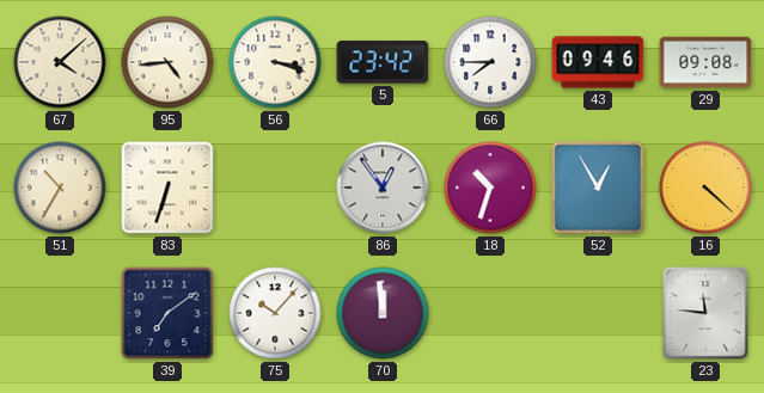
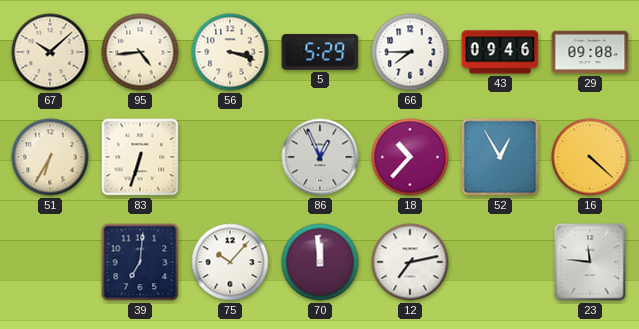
67: 4:08 -> 10:08
5: 23:42 -> 5:29
51: 10:35 -> 6:35
86: 12:54 -> 12:56
18: 10:33 -> 10:37
39: 7:09 -> 7:01
12: none -> 7:13
